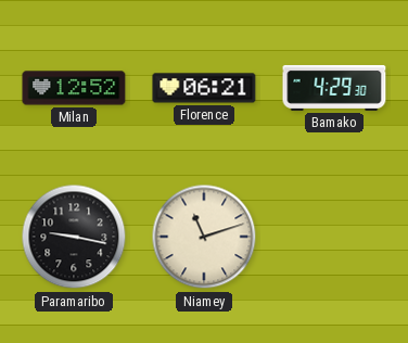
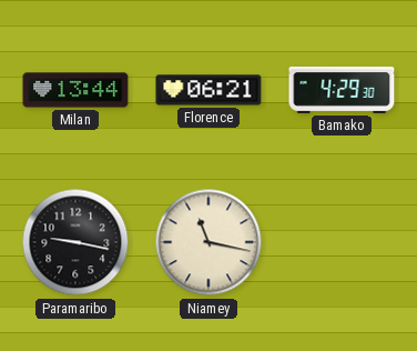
Milan: 12:52 -> 13:44
Niamey: 11:12 -> 11:17
